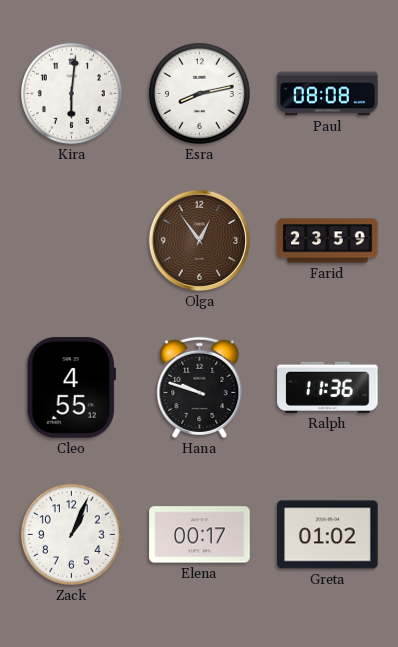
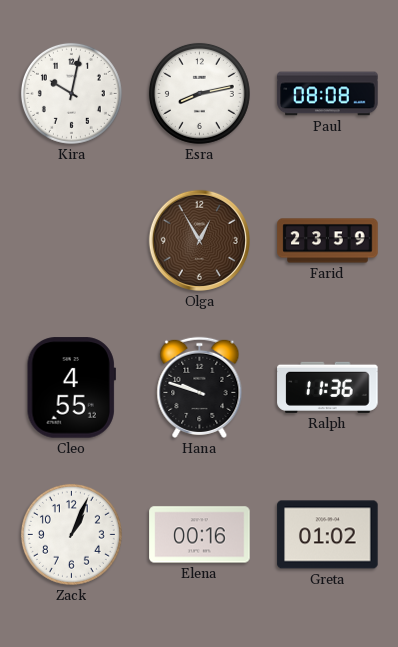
Kira: 6:01 -> 10:02
Olga: 12:54 -> 12:55
Elena: 00:17 -> 00:16
